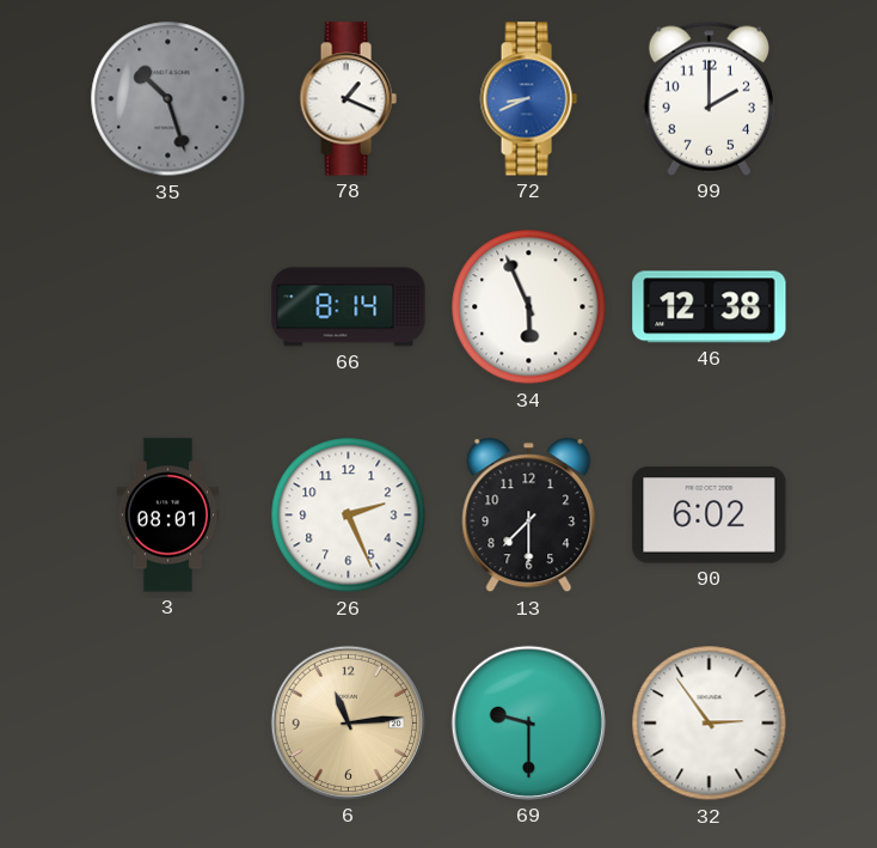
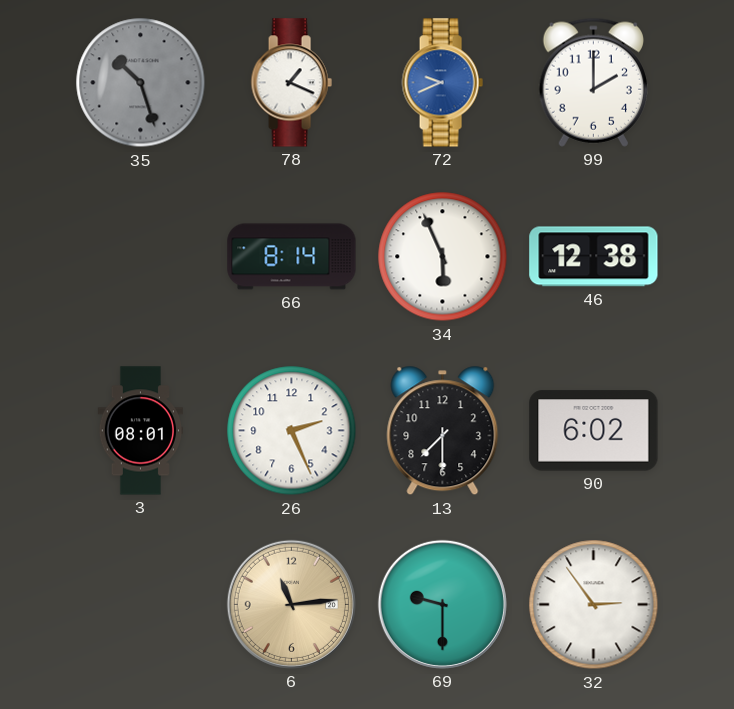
72: 8:41 -> 9:41
